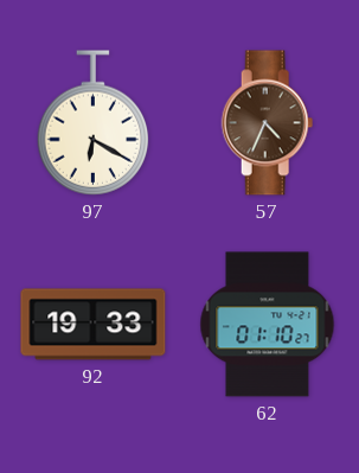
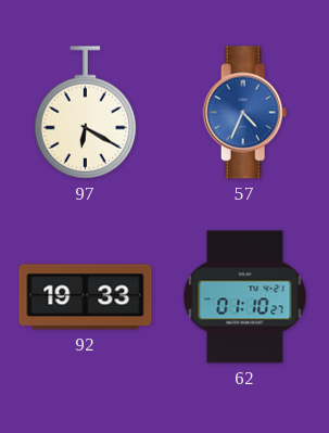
57 dial: brown -> blue
